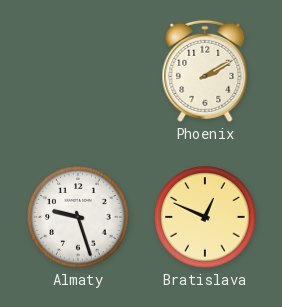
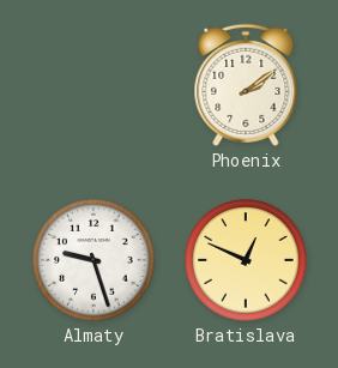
Phoenix: 2:10 -> 2:09
